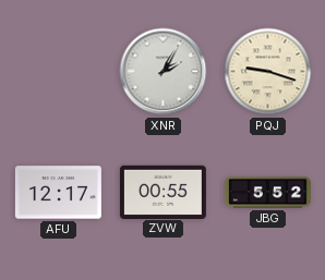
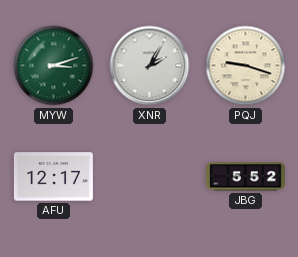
MYW: none -> 3:12
ZVW: 00:55 -> none
